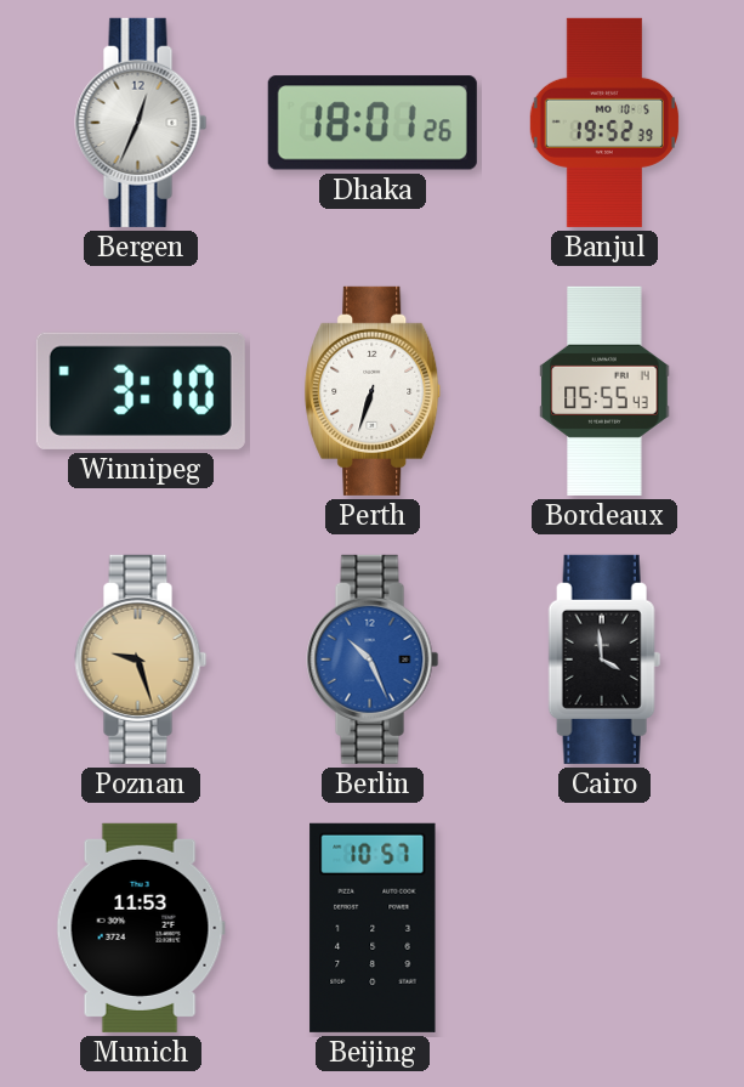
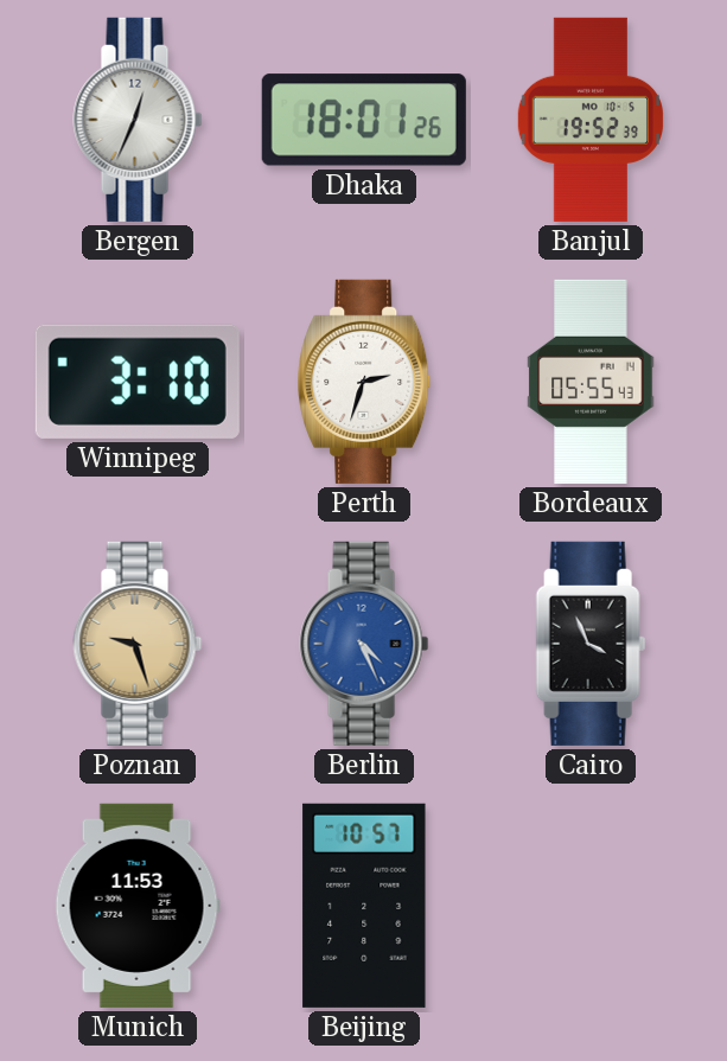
Perth: 6:33 -> 2:33
Berlin: 10:26 -> 4:26
Cairo: 3:59 -> 3:56
